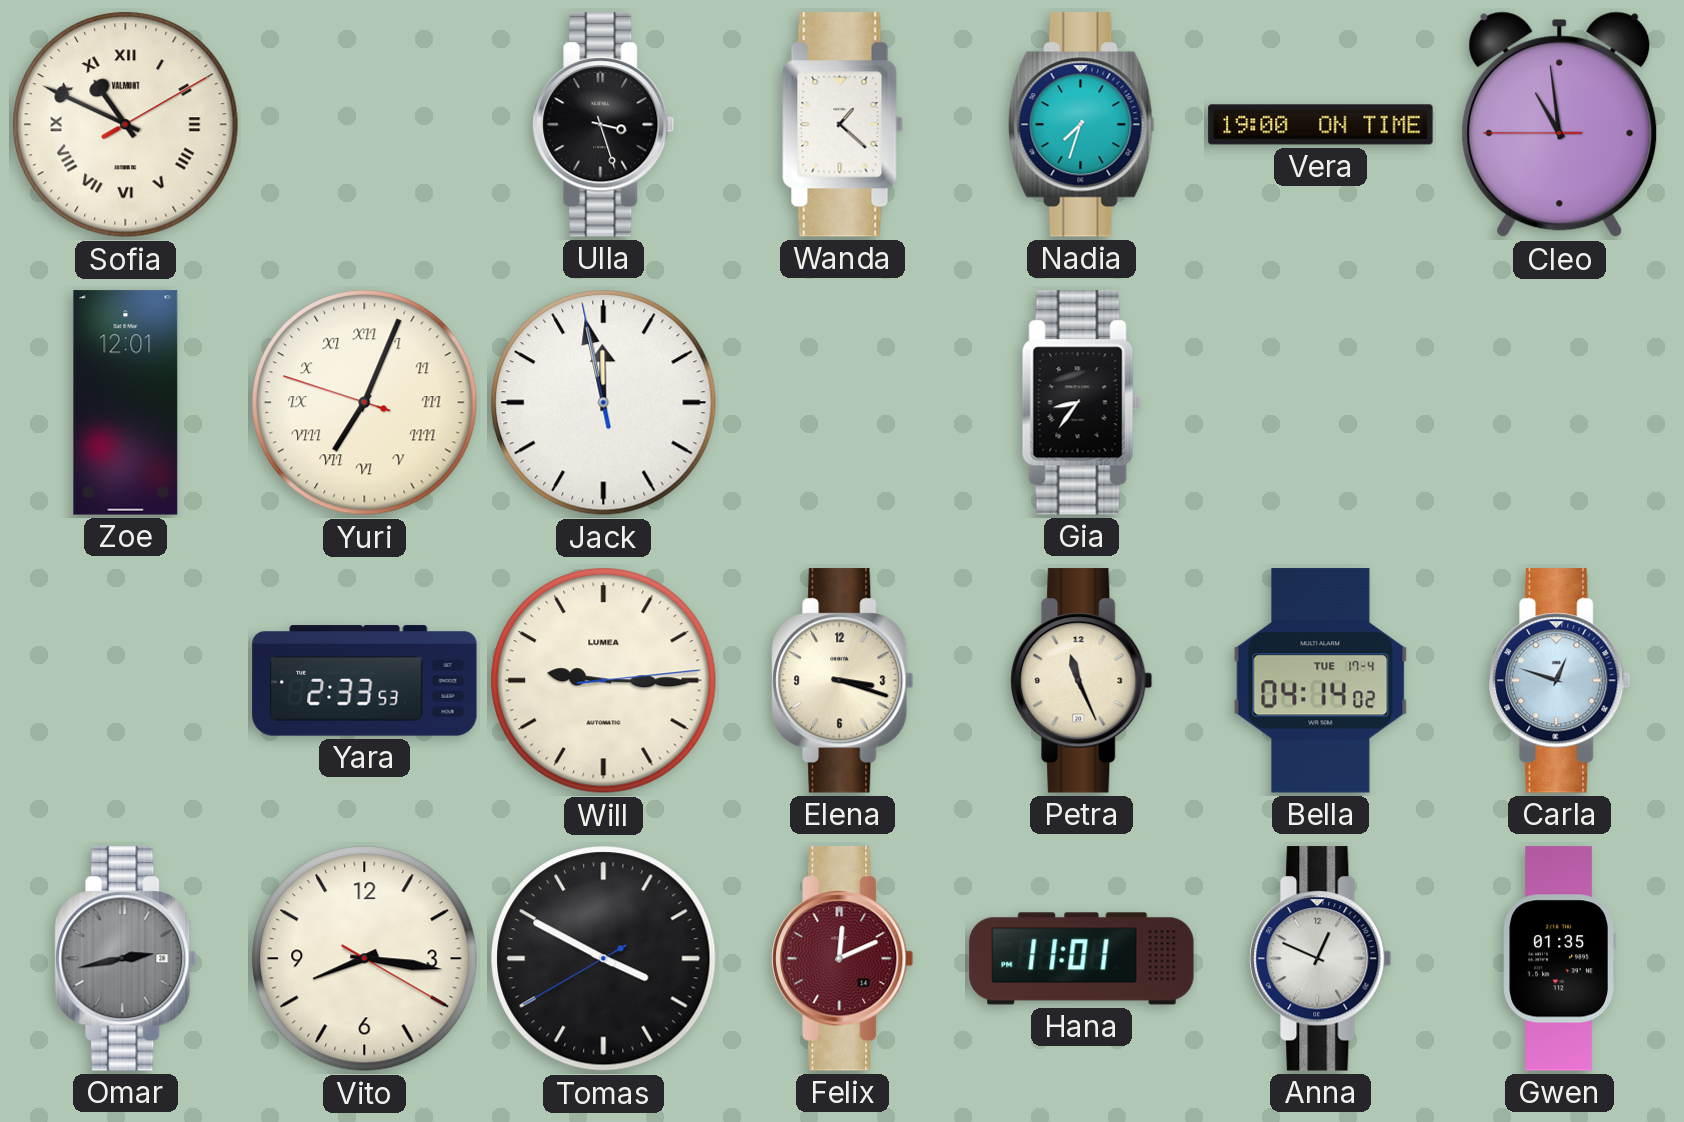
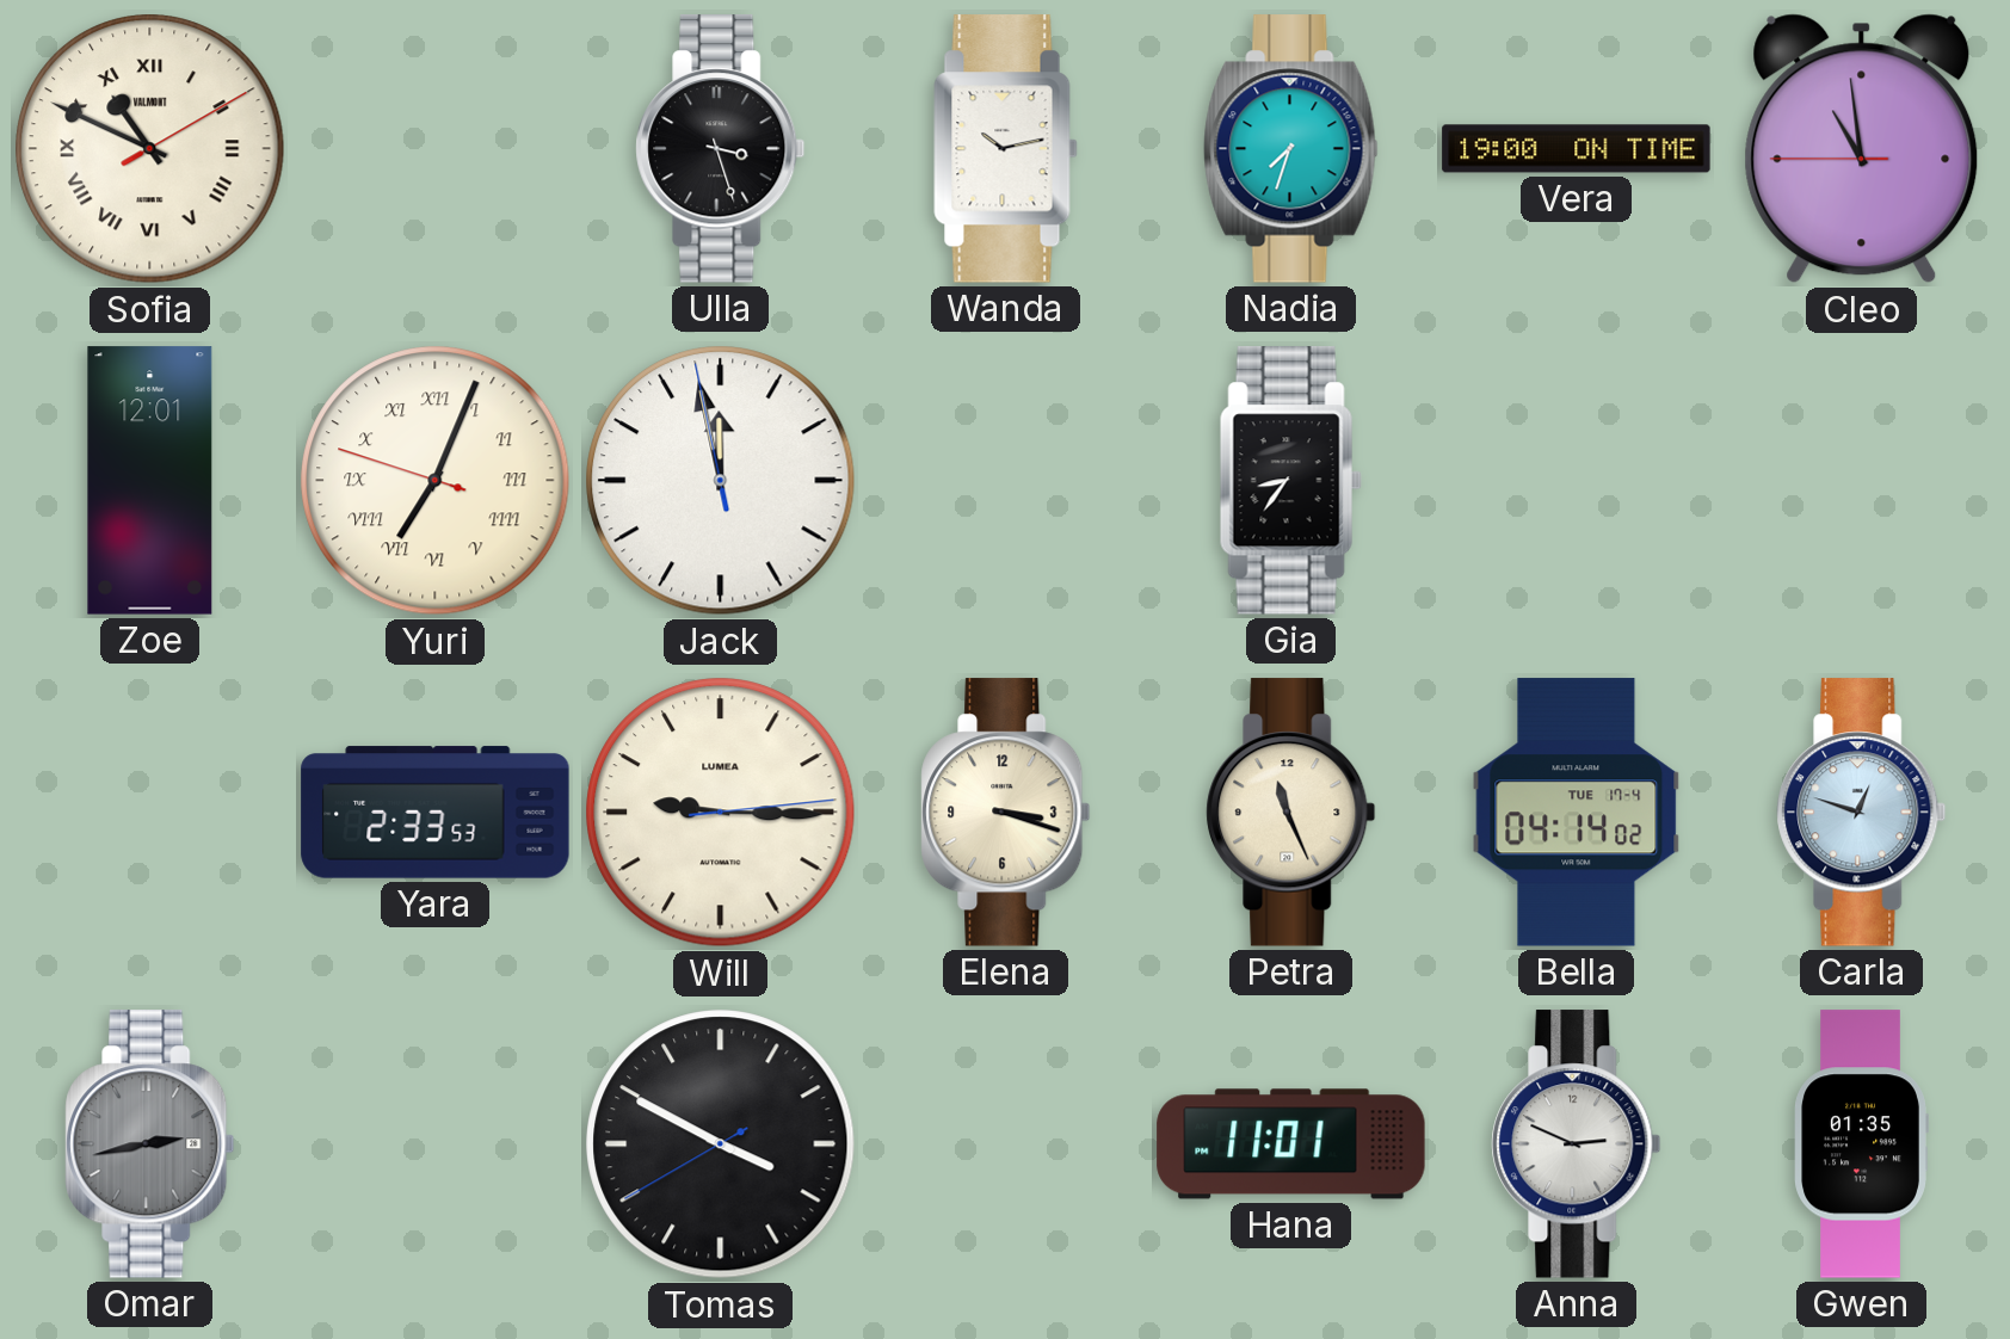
Wanda: 1:22 -> 10:13
Vito: 8:16 -> none
Felix: 12:11 -> none
Anna: 12:49 -> 2:49
